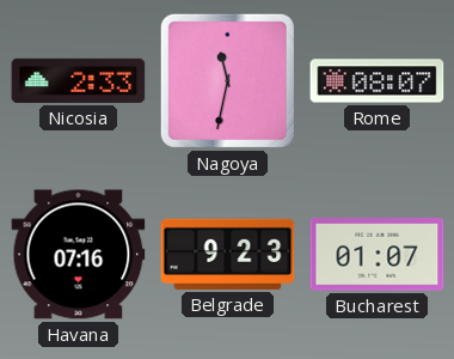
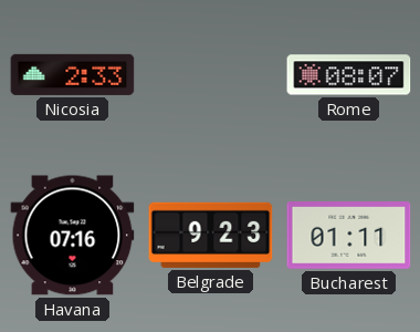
Nagoya: 11:32 -> none
Bucharest: 01:07 -> 01:11
